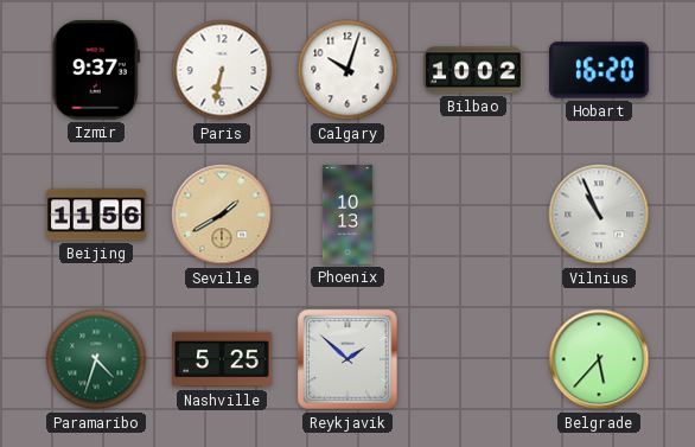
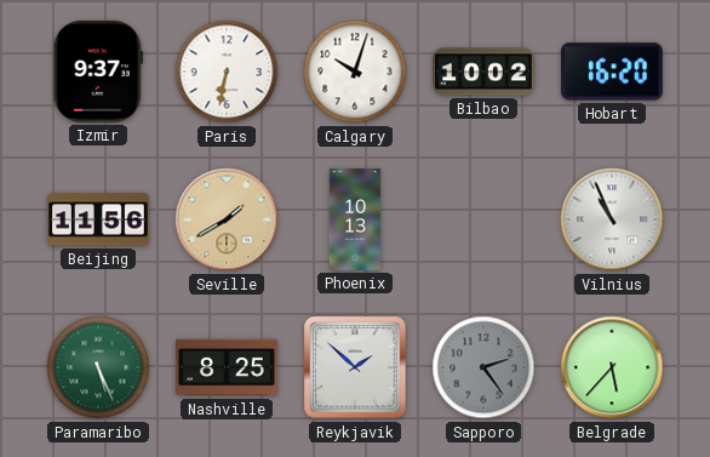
Paramaribo: 4:33 -> 5:26
Nashville: 5:25 -> 8:25
Sapporo: none -> 2:24
